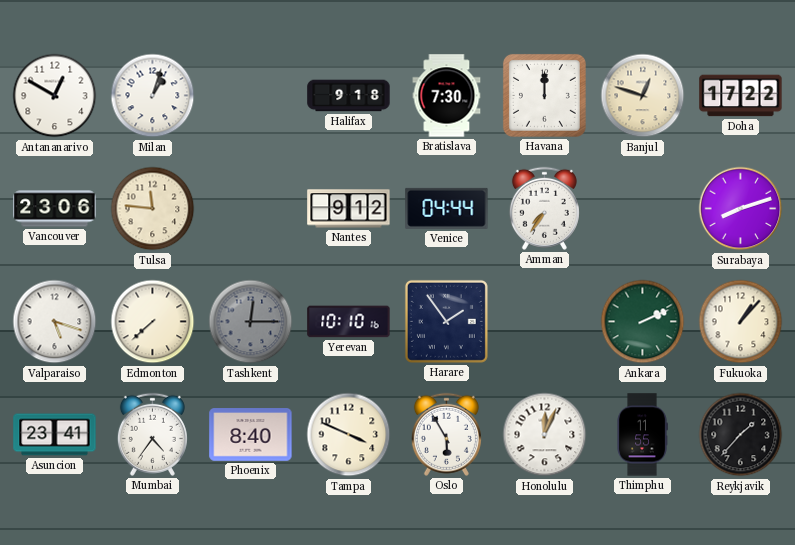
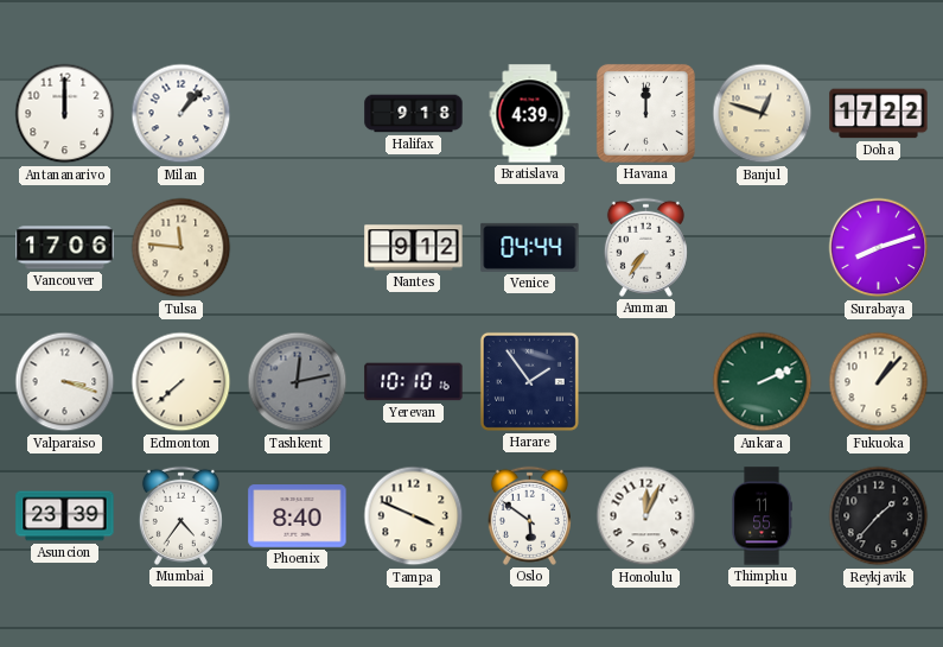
Antananarivo: 12:50 -> 12:00
Milan: 1:03 -> 1:07
Bratislava: 7:30 -> 4:39
Vancouver: 23:06 -> 17:06
Valparaiso: 5:18 -> 3:18
Tashkent: 12:15 -> 12:13
Asuncion: 23:41 -> 23:39
Oslo: 5:55 -> 5:51
